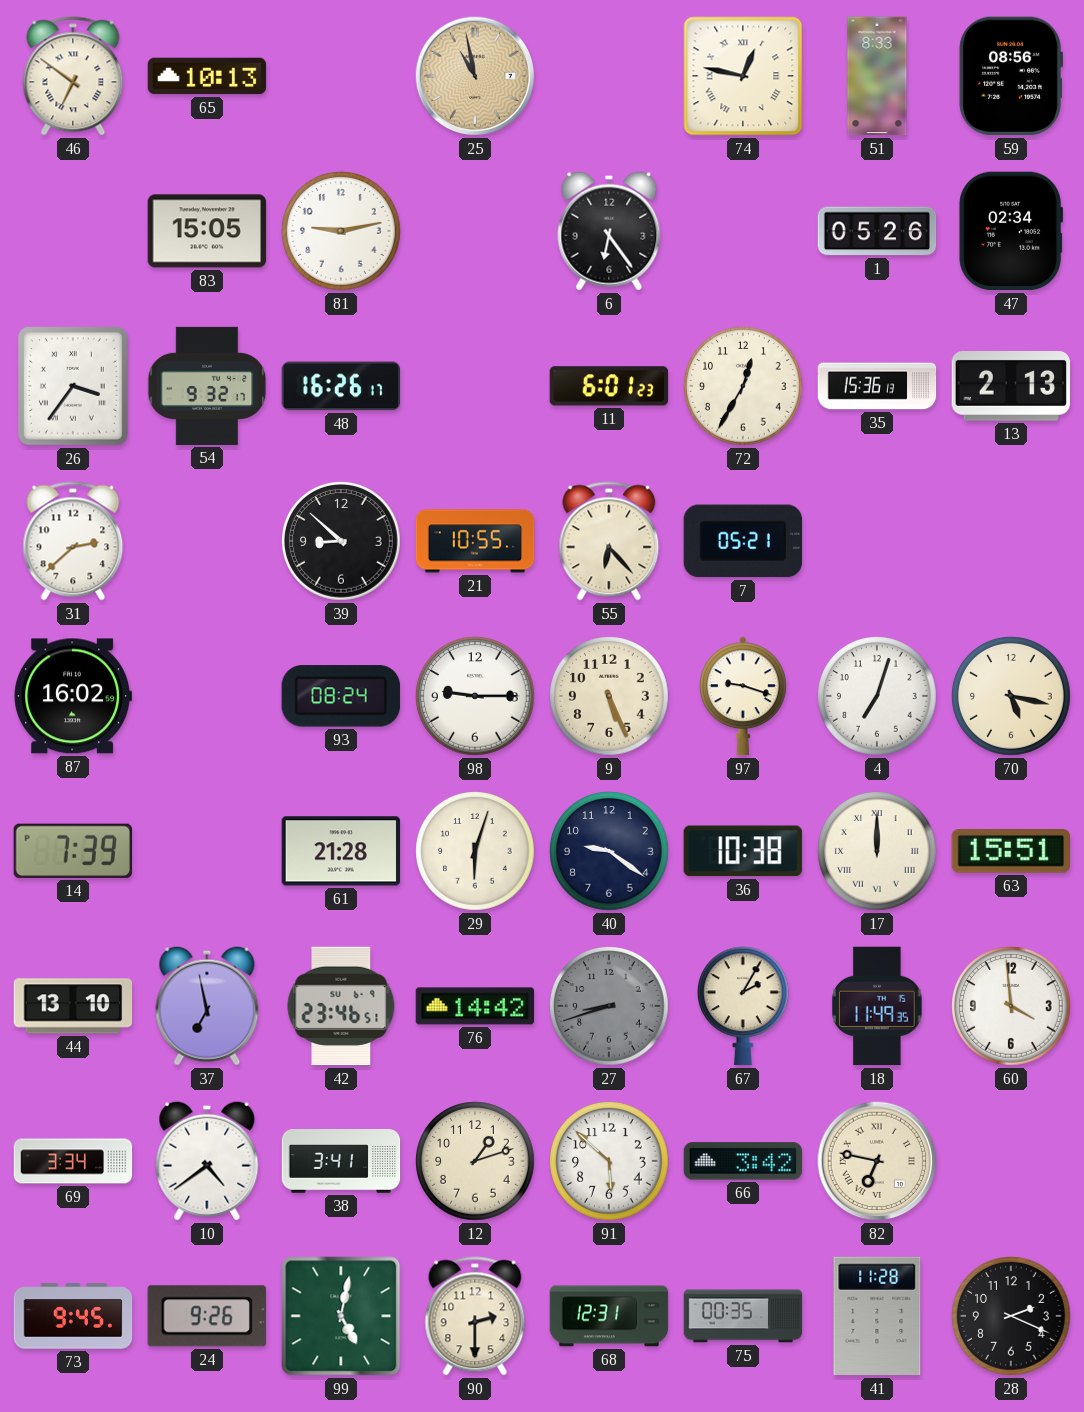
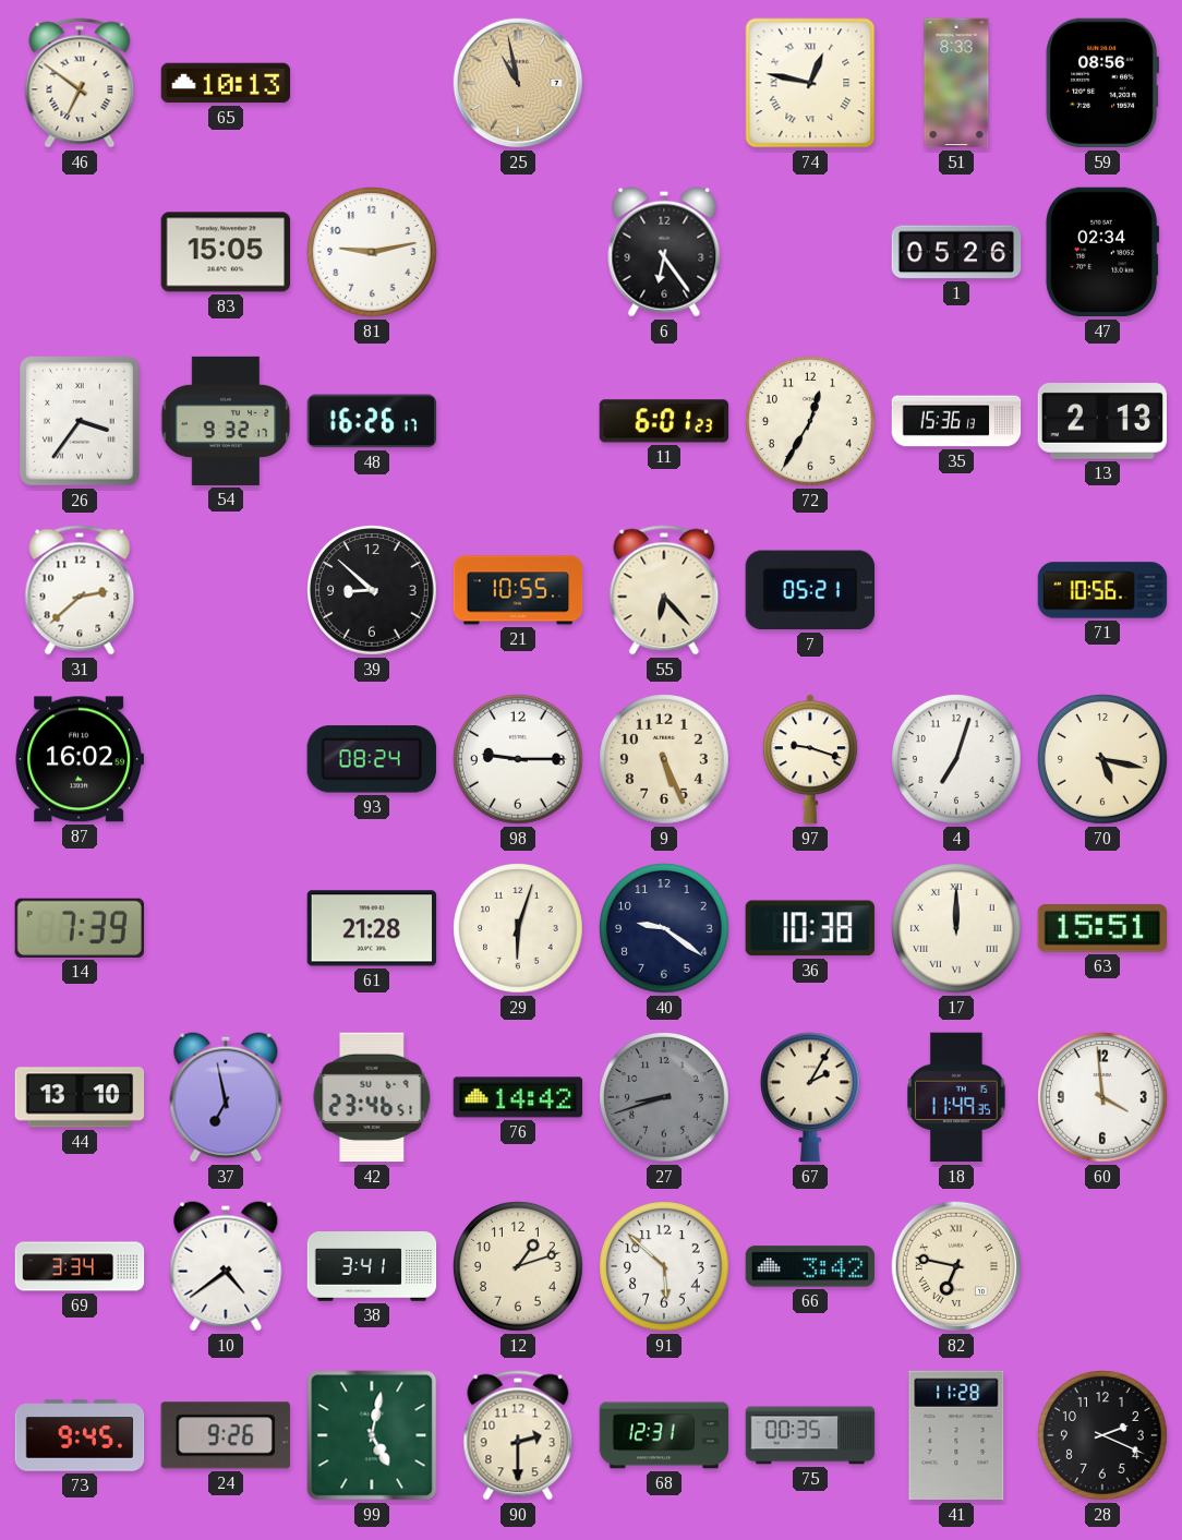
71: none -> 10:56
